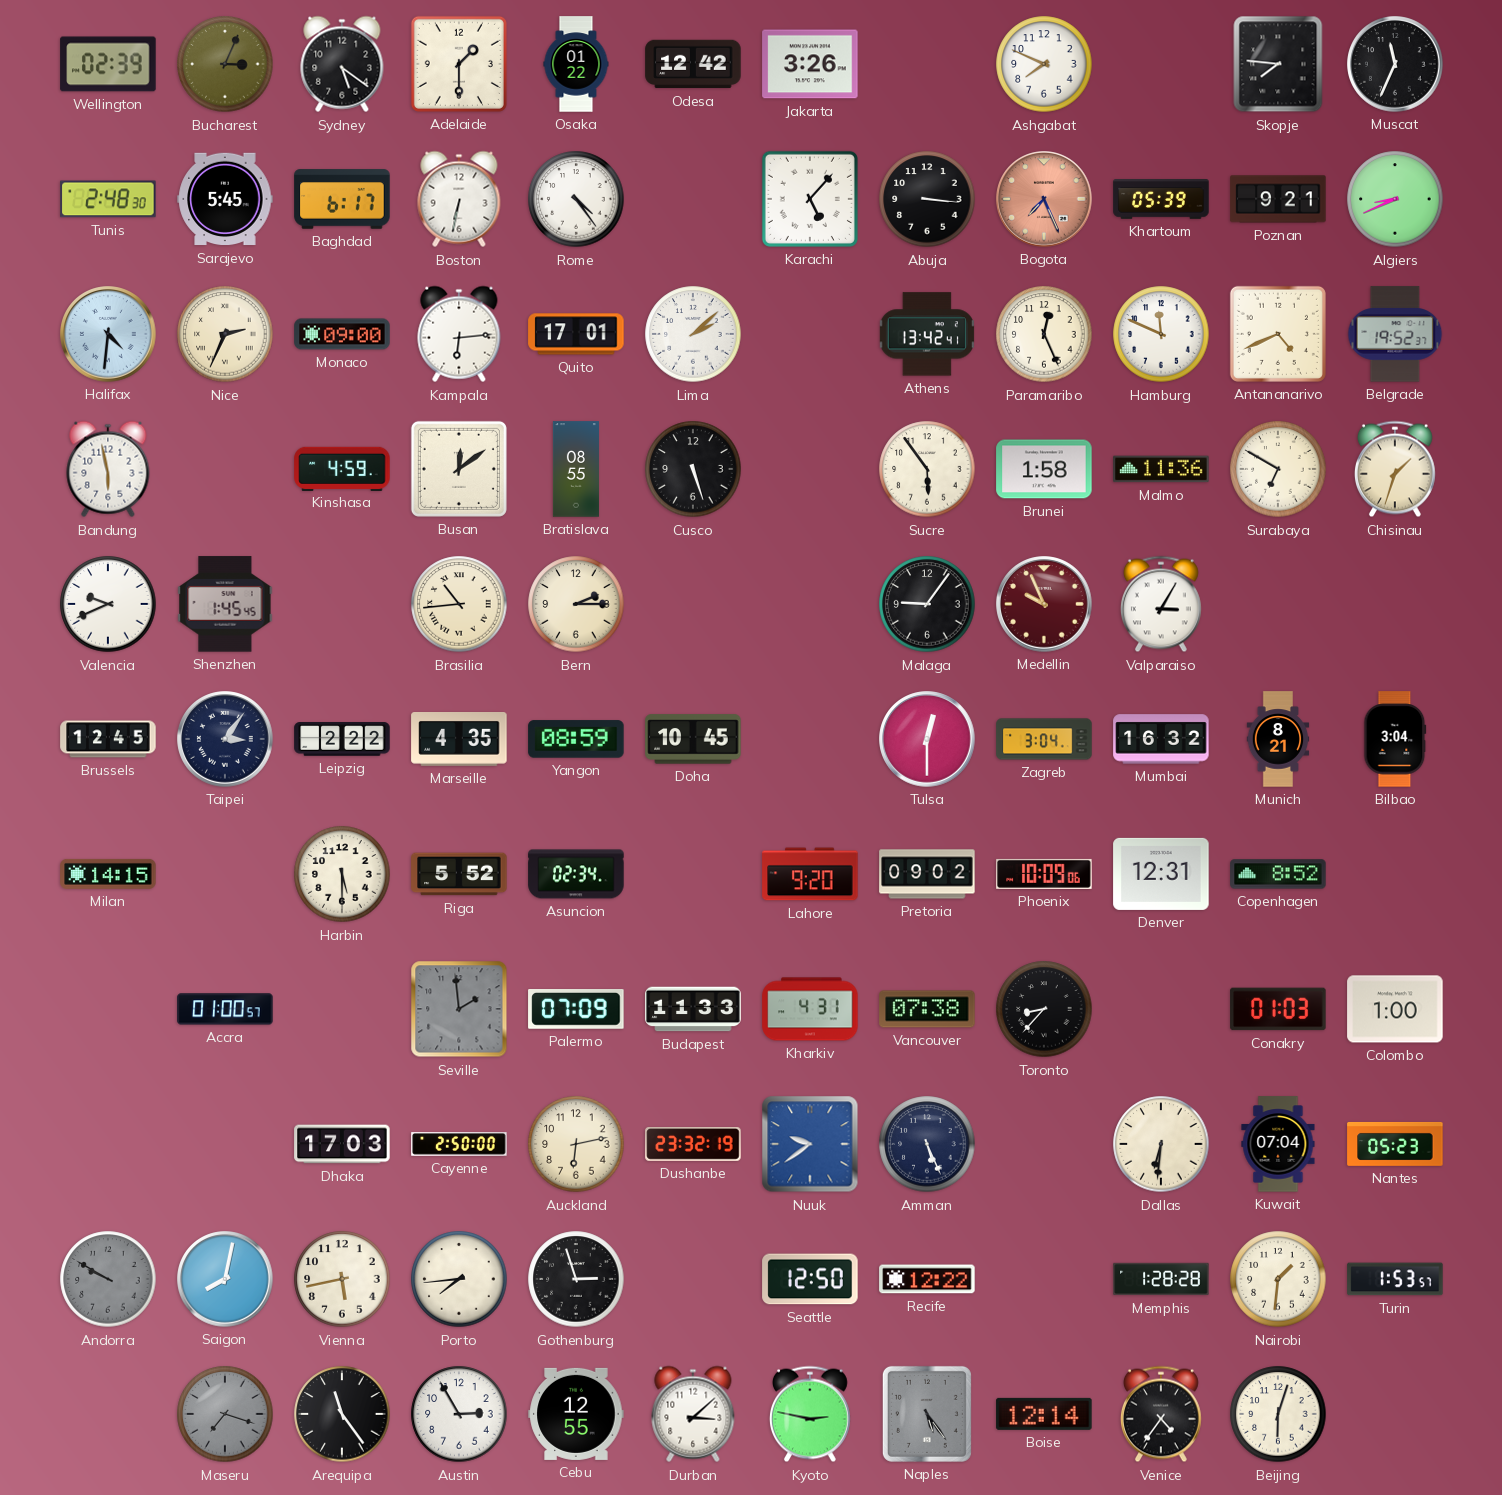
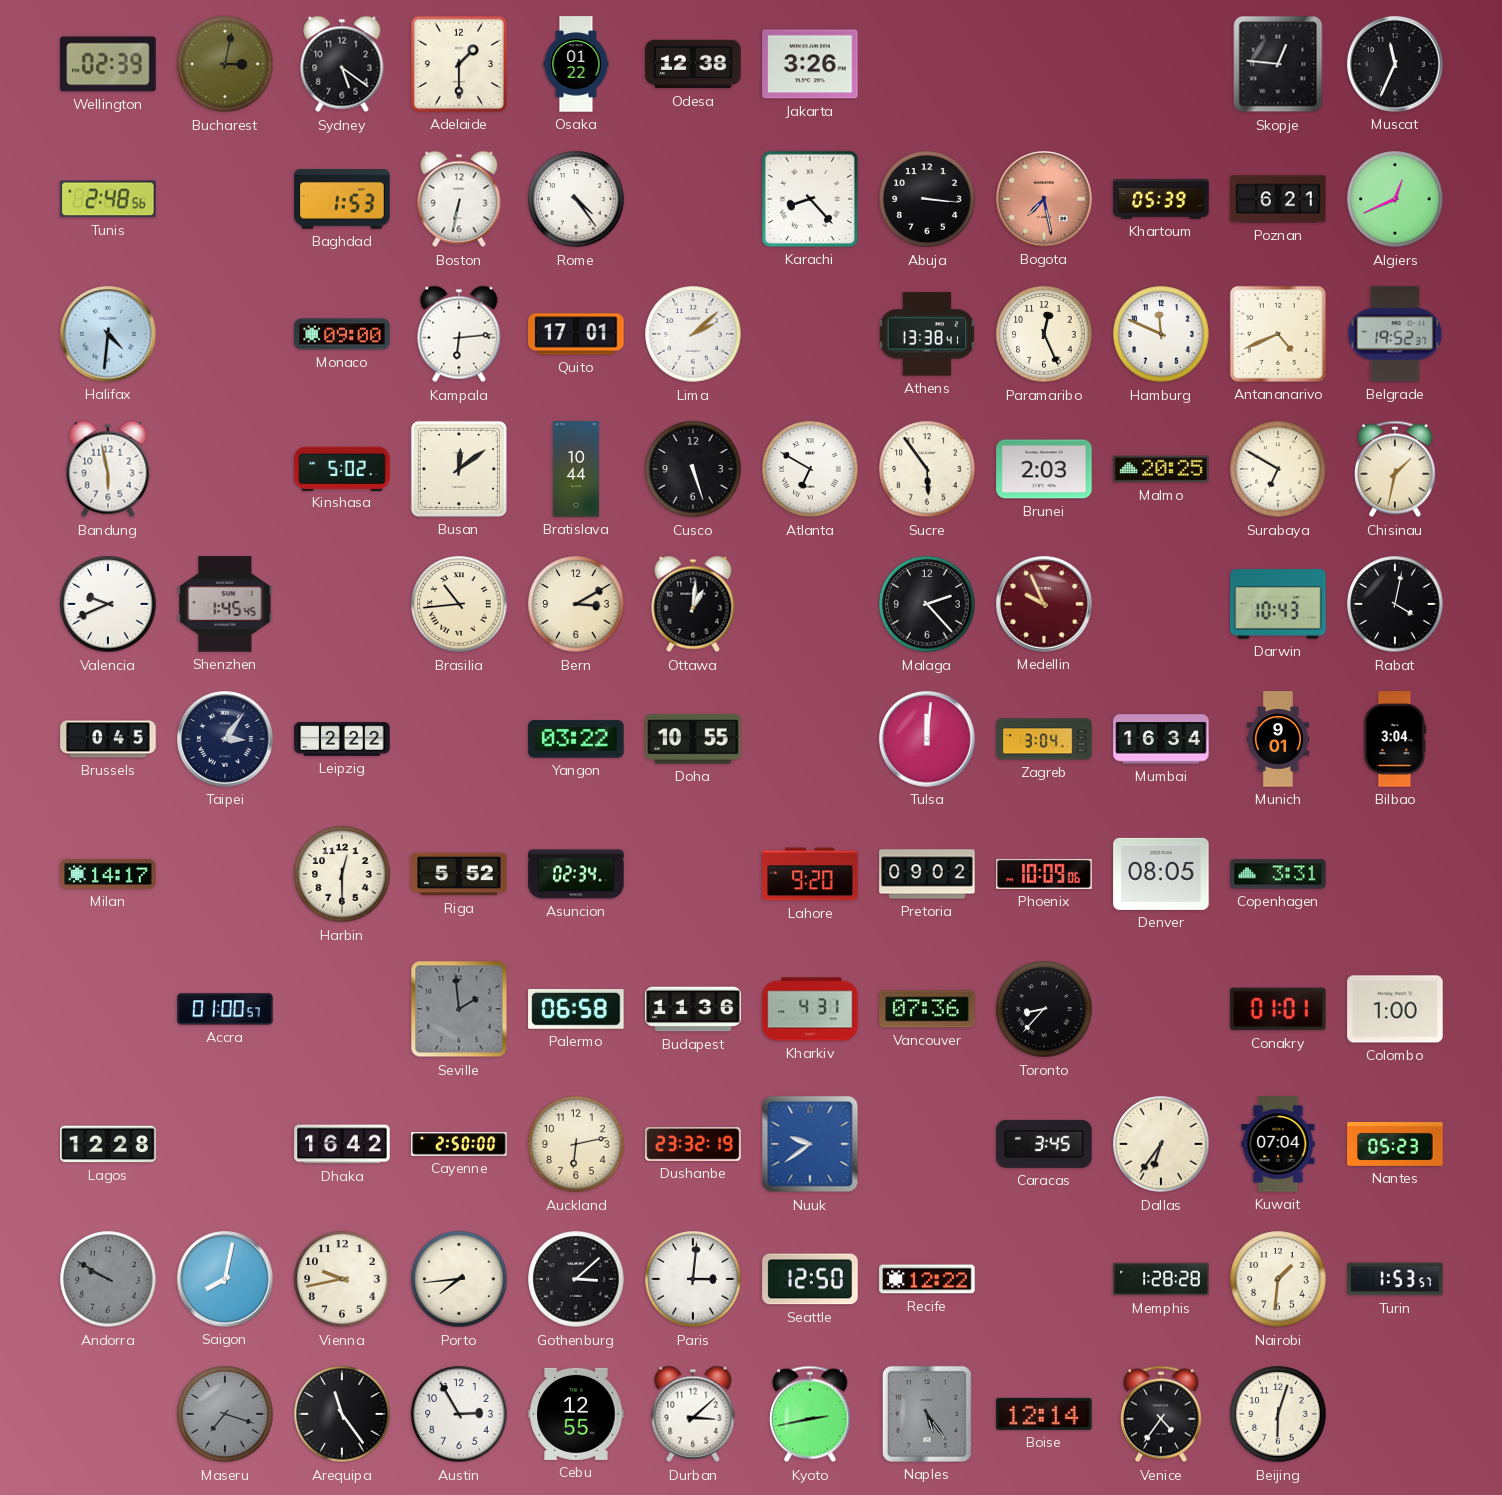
Bucharest: 3:04 -> 3:02
Odesa: 12:42 -> 12:38
Ashgabat: 7:49 -> none
Skopje: 7:46 -> 12:46
Tunis: 2:48:30 -> 2:48:56
Sarajevo: 5:45 -> none
Baghdad: 6:17 -> 1:53
Karachi: 5:07 -> 8:23
Bogota: 7:26 -> 7:28
Poznan: 9:21 -> 6:21
Algiers: 8:41 -> 12:41
Nice: 2:34 -> none
Athens: 13:42 -> 13:38
Kinshasa: 4:59 -> 5:02
Bratislava: 08:55 -> 10:44
Atlanta: none -> 6:50
Brunei: 1:58 -> 2:03
Malmo: 11:36 -> 20:25
Chisinau: 1:33 -> 1:32
Bern: 2:15 -> 3:10
Ottawa: none -> 1:01
Malaga: 9:06 -> 2:23
Valparaiso: 3:05 -> none
Darwin: none -> 10:43
Rabat: none -> 4:02
Brussels: 12:45 -> 0:45
Marseille: 4:35 -> none
Yangon: 08:59 -> 03:22
Doha: 10:45 -> 10:55
Tulsa: 12:30 -> 12:01
Mumbai: 16:32 -> 16:34
Munich: 8:21 -> 9:01
Milan: 14:15 -> 14:17
Harbin: 5:30 -> 12:30
Denver: 12:31 -> 08:05
Copenhagen: 8:52 -> 3:31
Palermo: 07:09 -> 06:58
Budapest: 11:33 -> 11:36
Vancouver: 07:38 -> 07:36
Conakry: 01:03 -> 01:01
Lagos: none -> 12:28
Dhaka: 17:03 -> 16:42
Amman: 5:26 -> none
Caracas: none -> 3:45
Dallas: 6:31 -> 6:36
Vienna: 5:43 -> 9:43
Gothenburg: 2:57 -> 3:08
Paris: none -> 3:01
Kyoto: 2:47 -> 2:43
